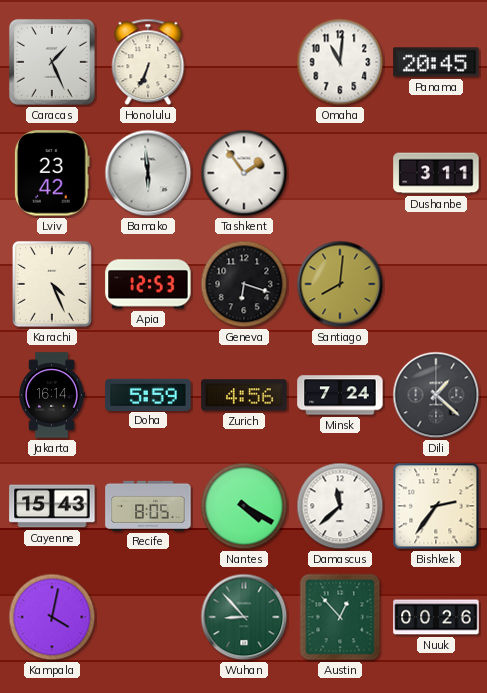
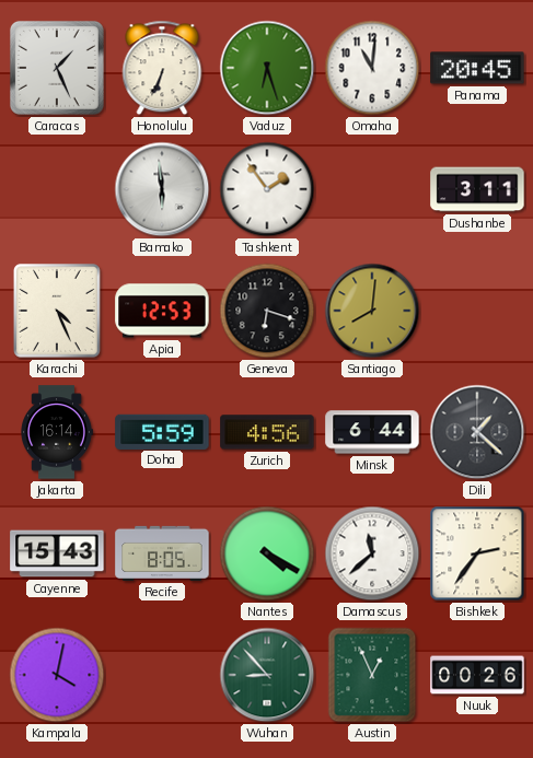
Vaduz: none -> 6:27
Lviv: 23:42 -> none
Minsk: 7:24 -> 6:44
Austin: 12:53 -> 12:56
